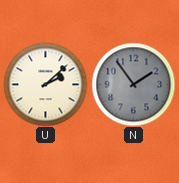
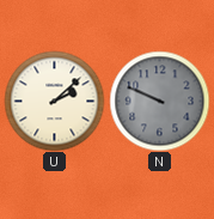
N: 1:54 -> 9:49
